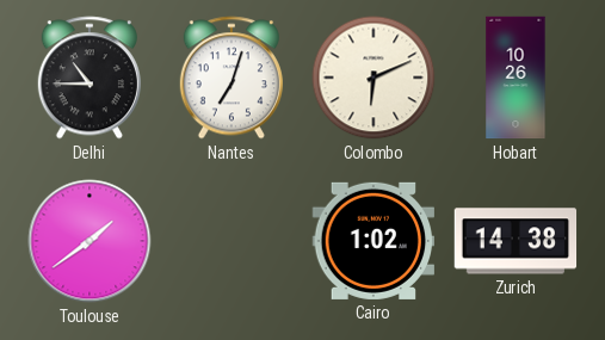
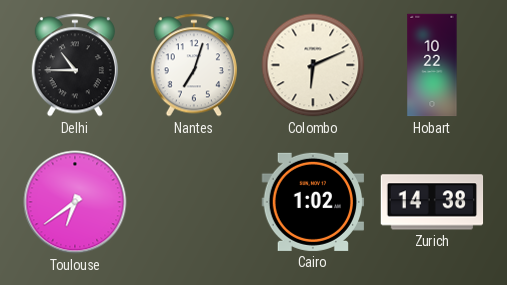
Hobart: 10:26 -> 10:22
Toulouse: 1:39 -> 6:39
